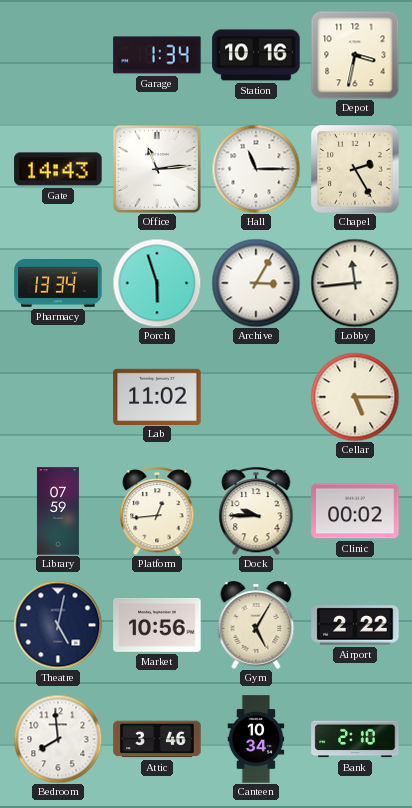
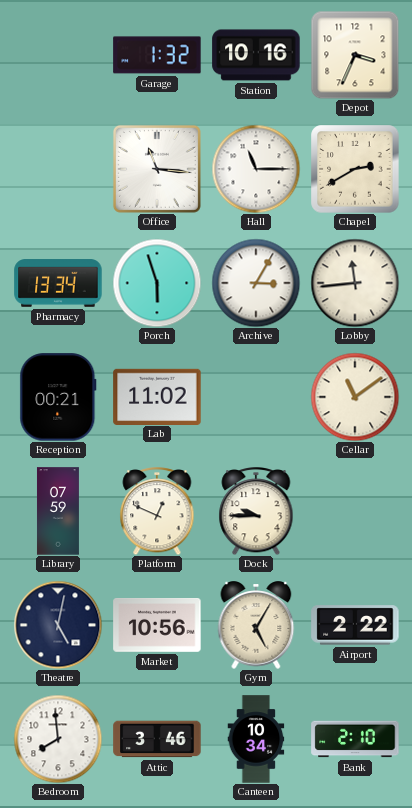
Garage: 1:34 -> 1:32
Depot: 3:32 -> 3:34
Gate: 14:43 -> none
Office: 11:14 -> 11:16
Chapel: 2:25 -> 2:40
Reception: none -> 00:21
Cellar: 5:15 -> 11:09
Platform: 12:44 -> 12:49
Clinic: 00:02 -> none
